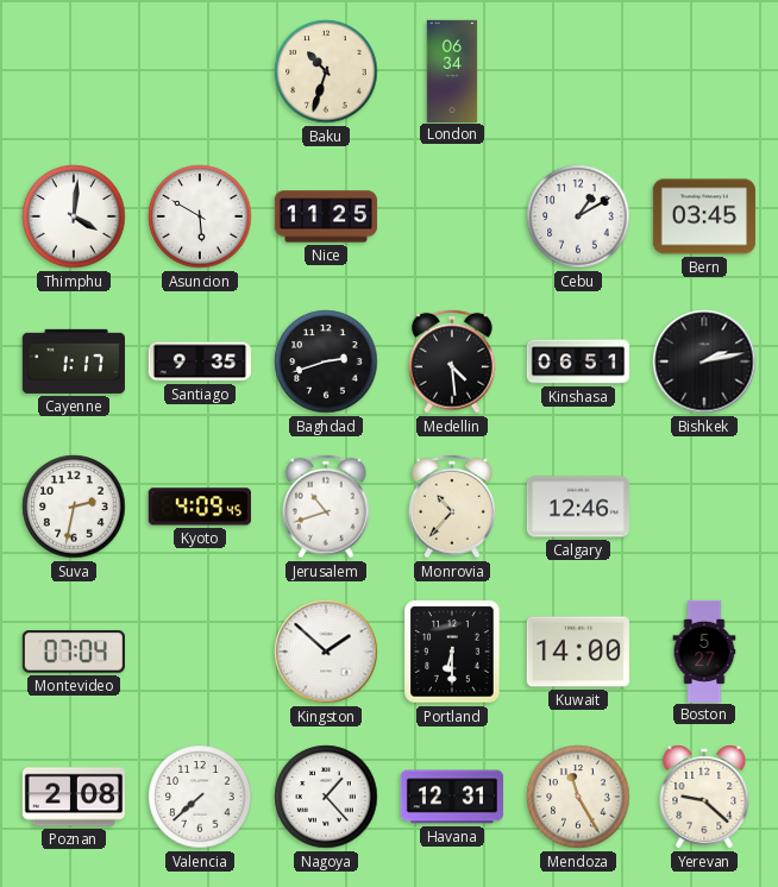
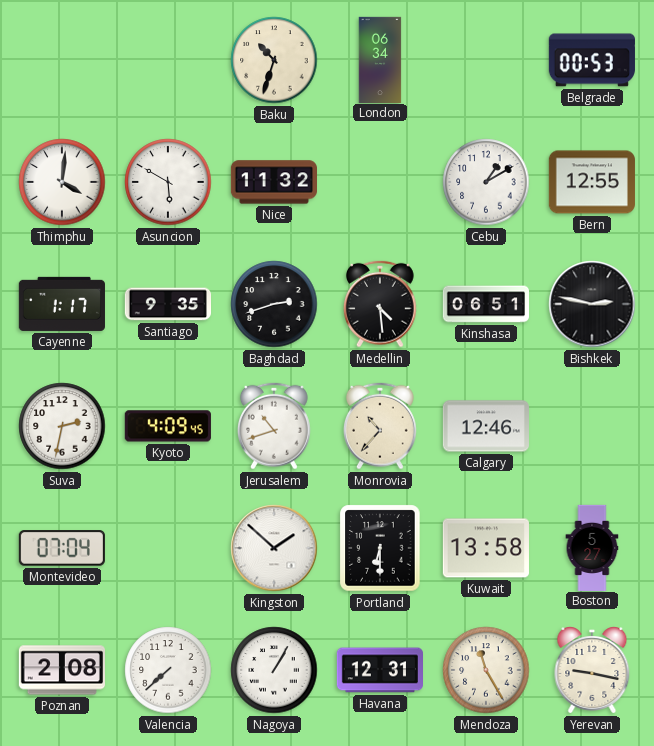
Belgrade: none -> 00:53
Nice: 11:25 -> 11:32
Bern: 03:45 -> 12:55
Bishkek: 2:13 -> 2:47
Kuwait: 14:00 -> 13:58
Nagoya: 1:23 -> 1:05
Yerevan: 9:22 -> 9:17
